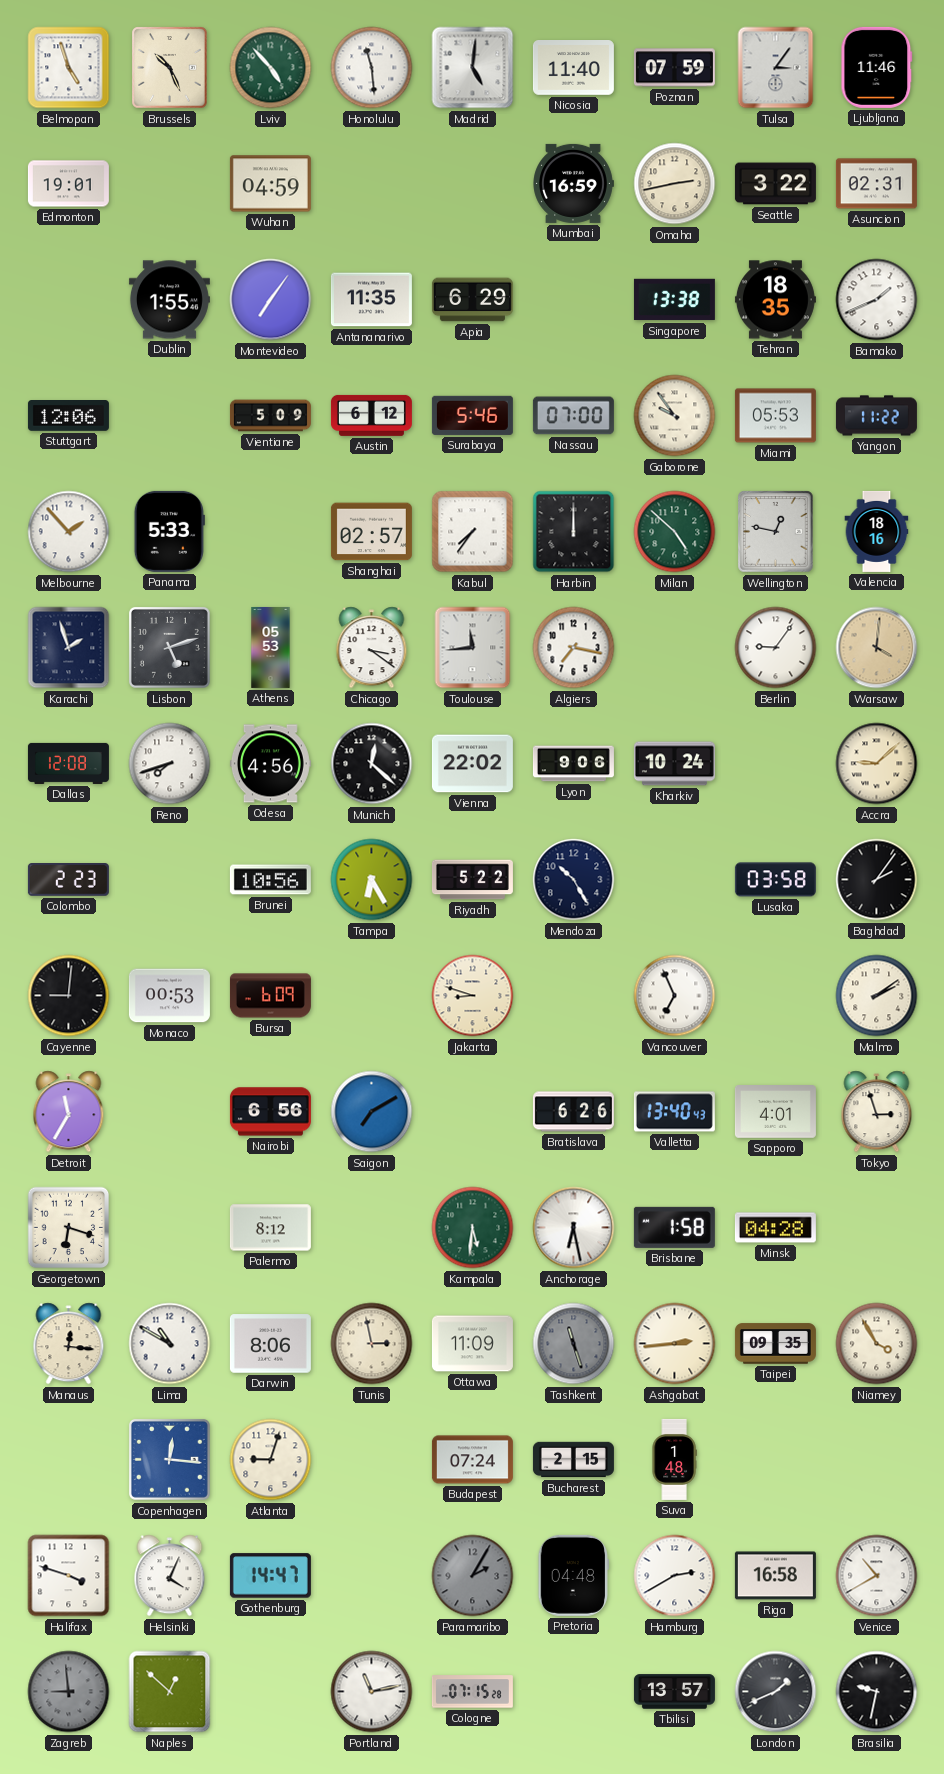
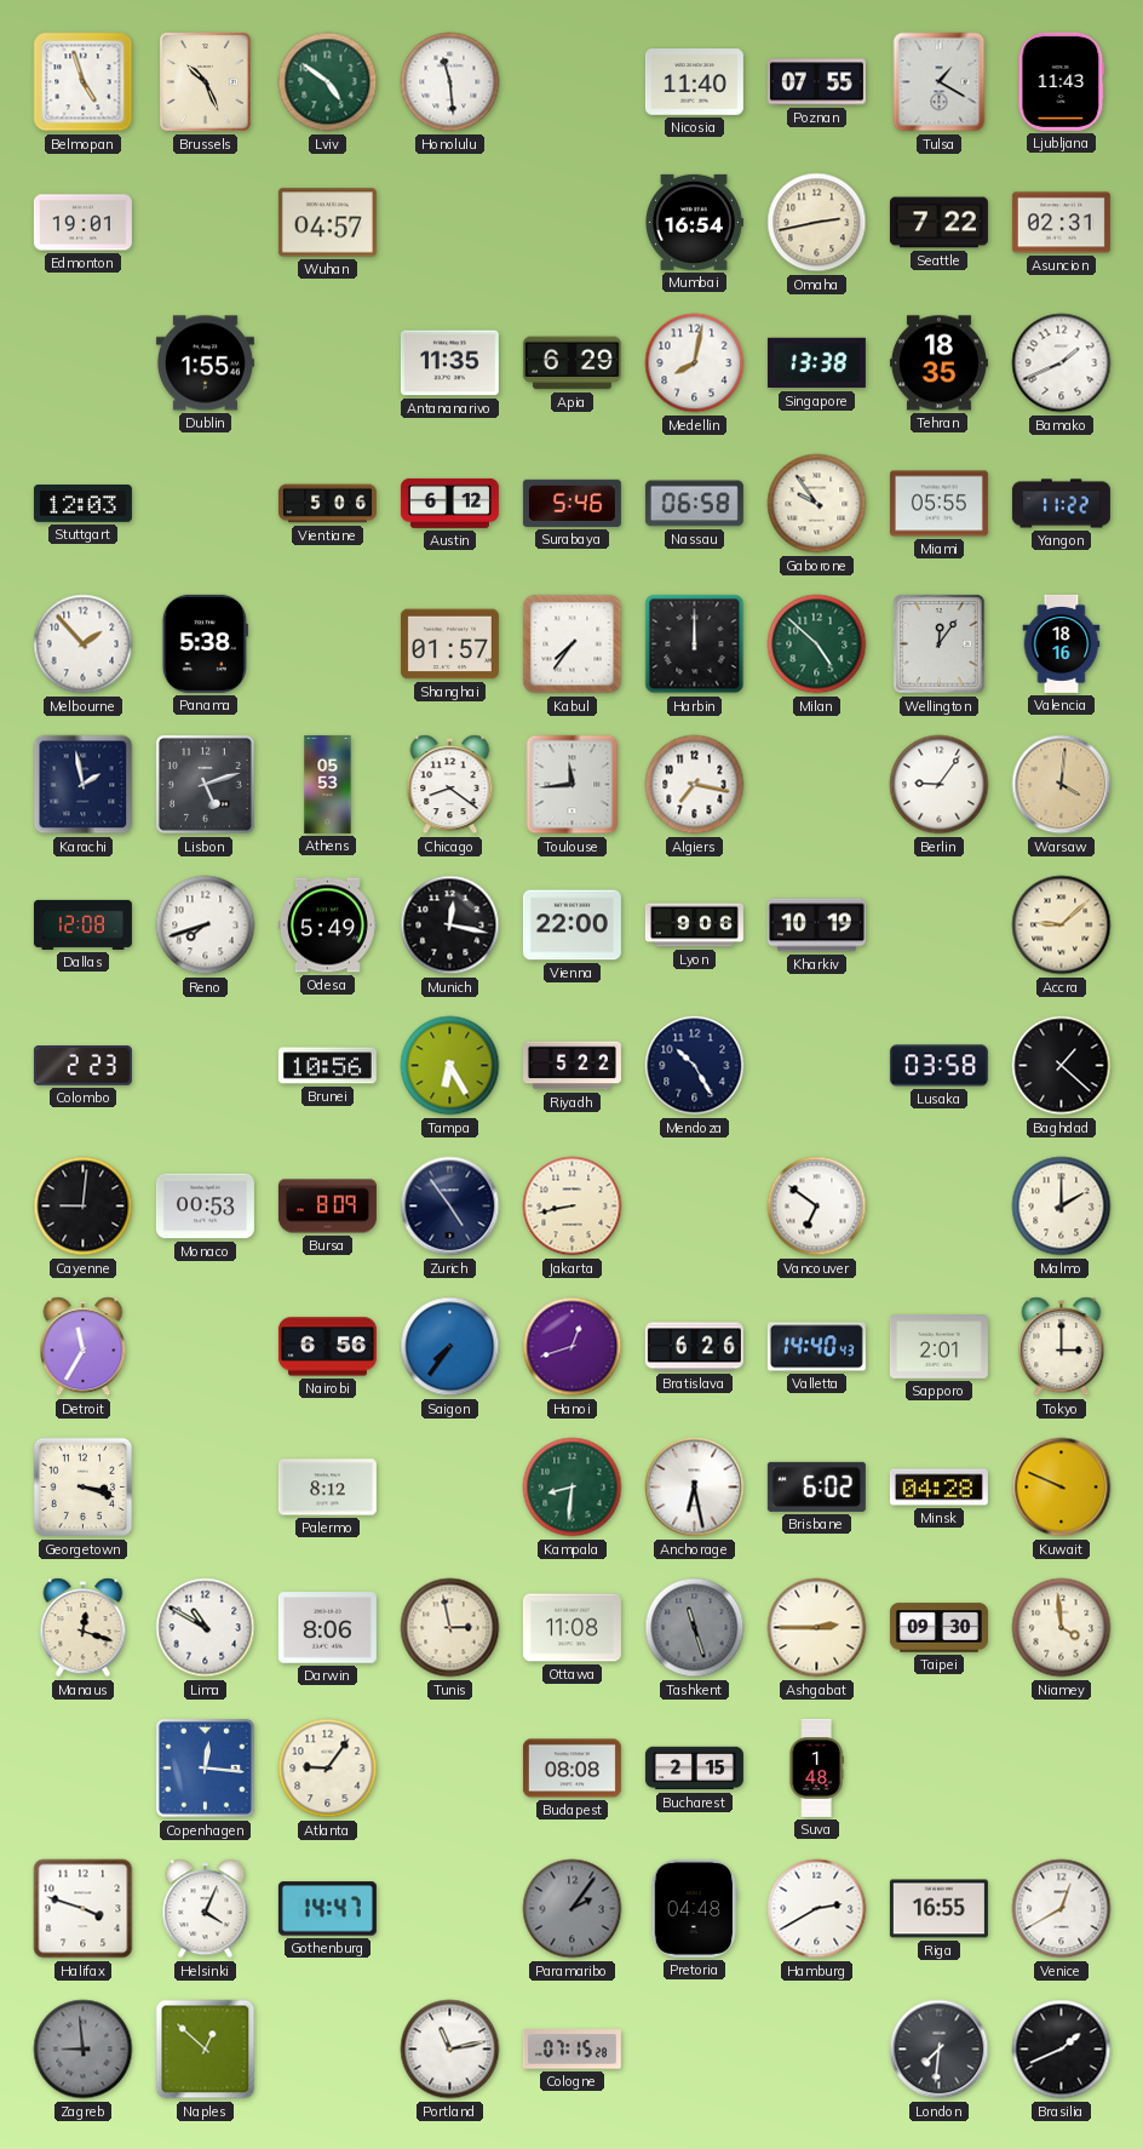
Lviv: 4:53 -> 4:51
Madrid: 5:01 -> none
Poznan: 07:59 -> 07:55
Tulsa: 3:06 -> 1:20
Ljubljana: 11:46 -> 11:43
Wuhan: 04:59 -> 04:57
Mumbai: 16:59 -> 16:54
Seattle: 3:22 -> 7:22
Montevideo: 7:06 -> none
Medellin: none -> 8:02
Stuttgart: 12:06 -> 12:03
Vientiane: 5:09 -> 5:06
Nassau: 07:00 -> 06:58
Miami: 05:53 -> 05:55
Panama: 5:33 -> 5:38
Shanghai: 02:57 -> 01:57
Wellington: 12:47 -> 12:06
Karachi: 1:57 -> 1:58
Chicago: 3:21 -> 8:21
Odesa: 4:56 -> 5:49
Munich: 12:22 -> 12:17
Vienna: 22:02 -> 22:00
Kharkiv: 10:24 -> 10:19
Baghdad: 2:06 -> 1:22
Bursa: 6:09 -> 8:09
Zurich: none -> 4:54
Jakarta: 8:48 -> 8:43
Vancouver: 6:56 -> 6:51
Malmo: 2:09 -> 2:00
Saigon: 7:10 -> 7:36
Hanoi: none -> 12:42
Valletta: 13:40 -> 14:40
Sapporo: 4:01 -> 2:01
Tokyo: 2:57 -> 3:00
Georgetown: 6:18 -> 3:18
Kampala: 5:31 -> 8:31
Brisbane: 1:58 -> 6:02
Kuwait: none -> 9:49
Manaus: 12:16 -> 12:18
Ottawa: 11:09 -> 11:08
Ashgabat: 2:44 -> 2:45
Taipei: 09:35 -> 09:30
Niamey: 3:55 -> 3:59
Atlanta: 9:03 -> 9:06
Budapest: 07:24 -> 08:08
Paramaribo: 2:05 -> 2:06
Riga: 16:58 -> 16:55
Venice: 10:40 -> 12:40
Tbilisi: 13:57 -> none
London: 1:41 -> 7:31
Brasilia: 9:32 -> 1:41
